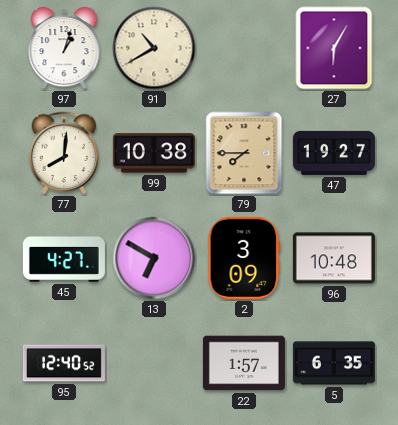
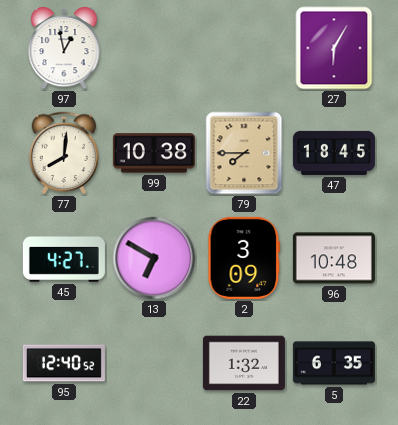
97: 1:03 -> 12:58
91: 10:40 -> none
47: 19:27 -> 18:45
22: 1:57 -> 1:32
